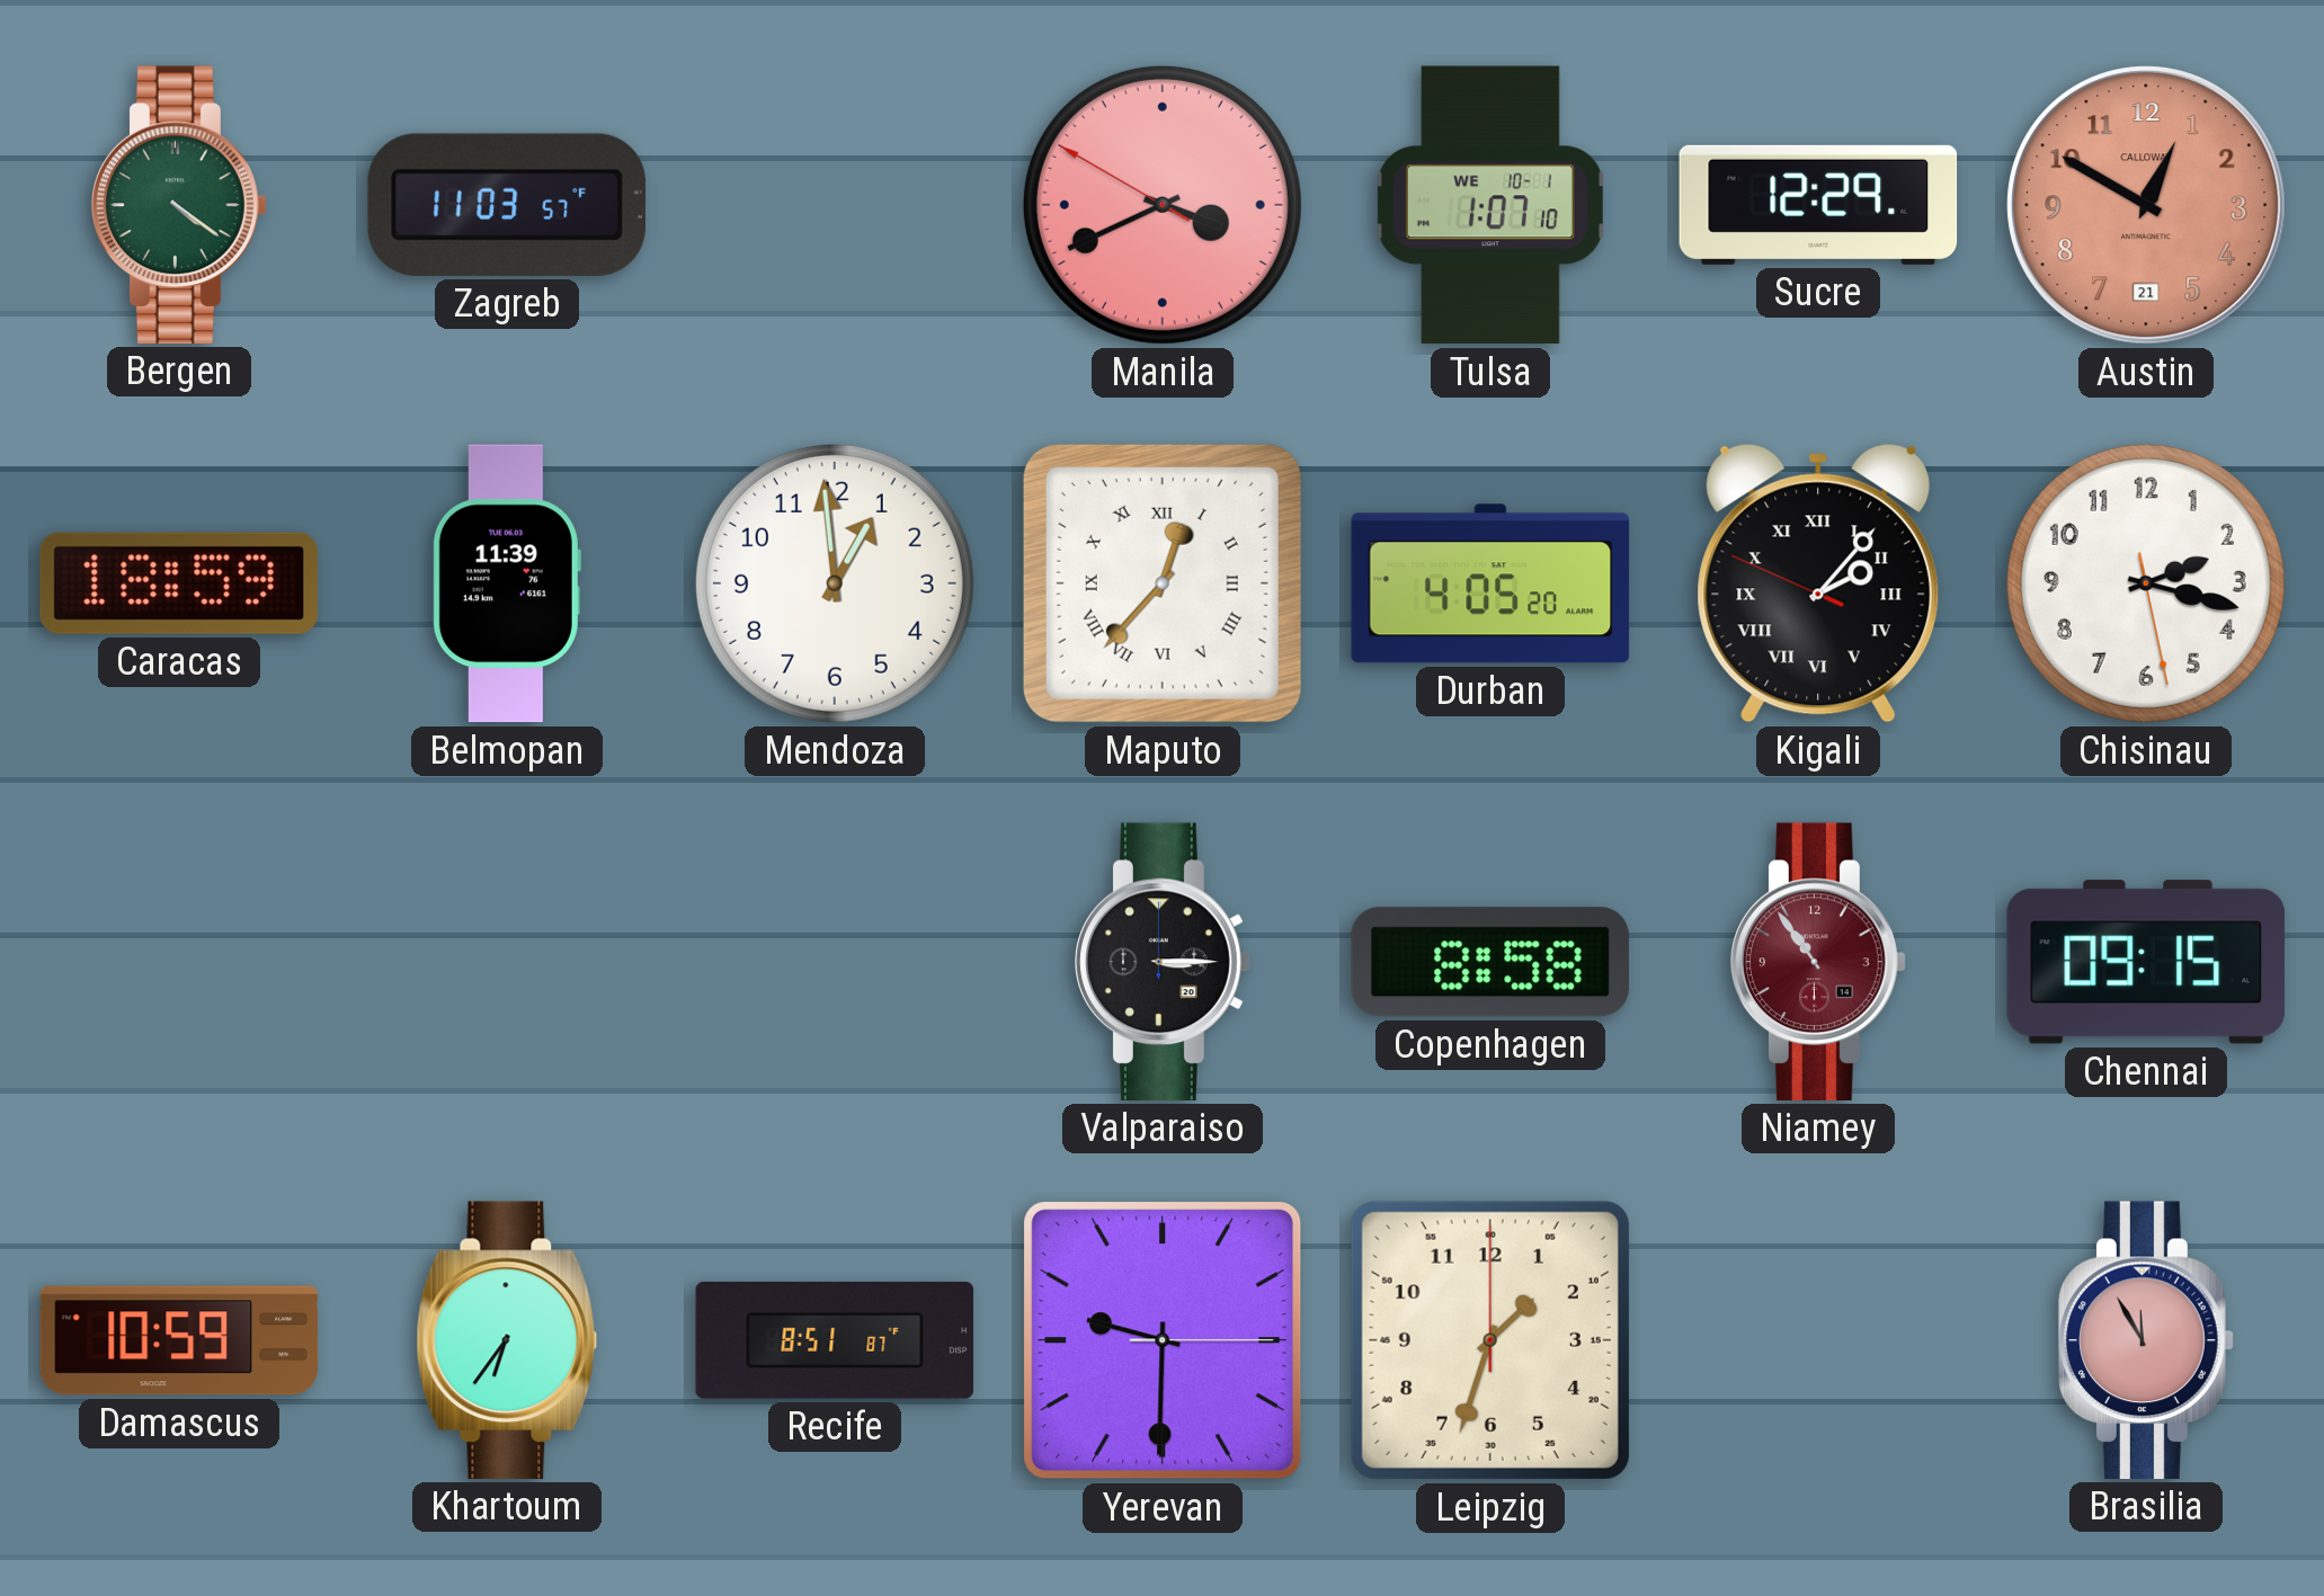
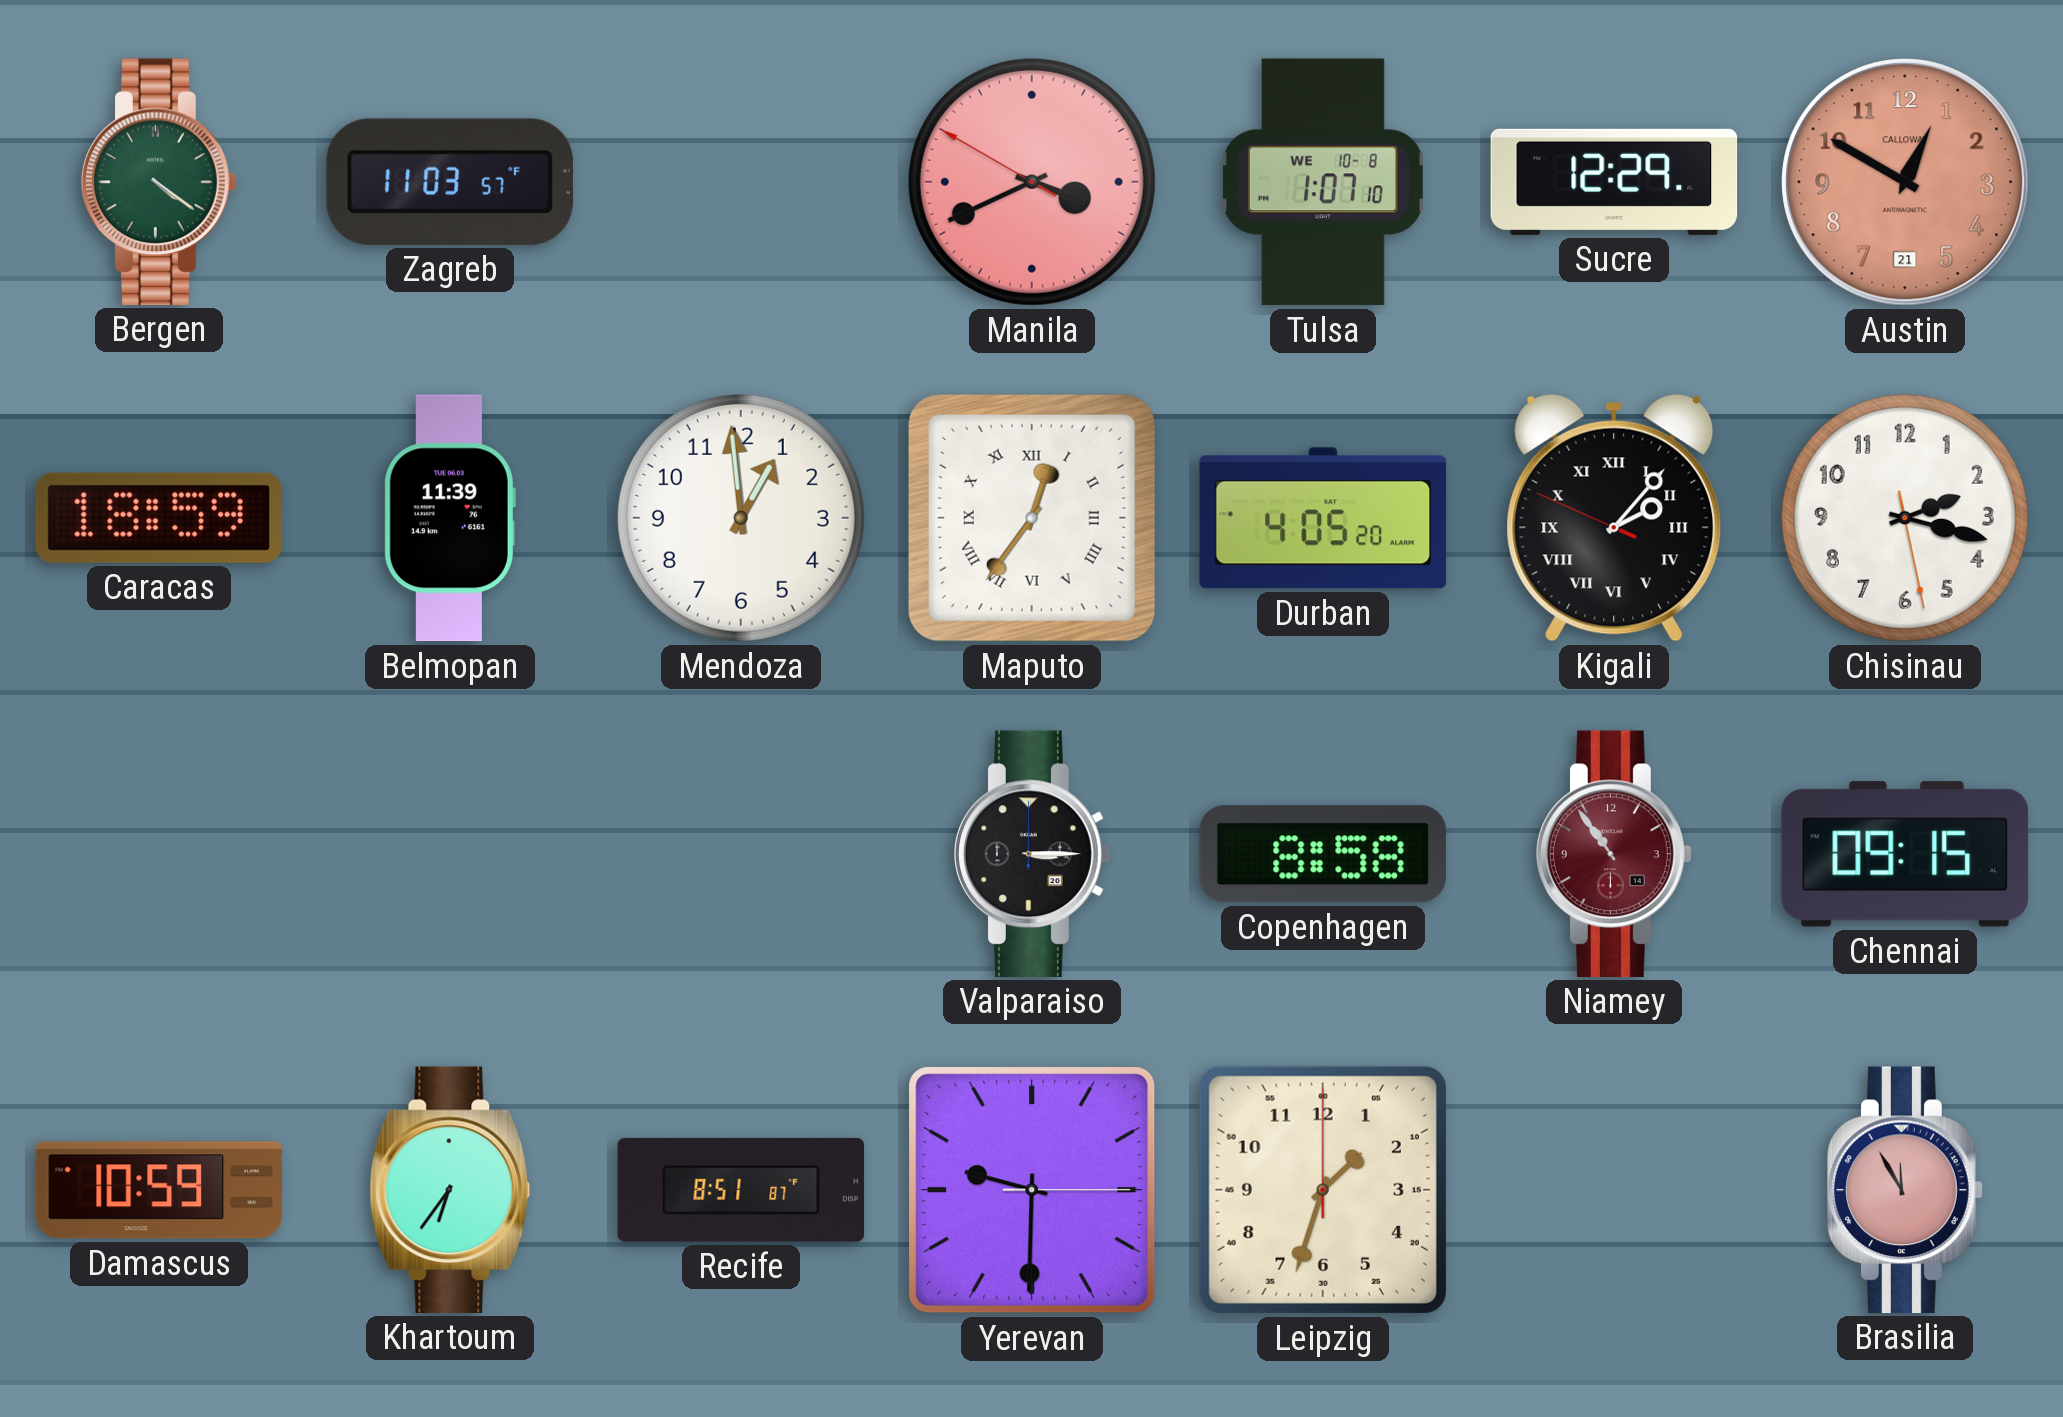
Tulsa date: WE 10-1 -> WE 10-8
Maputo: 12:37 -> 12:36
